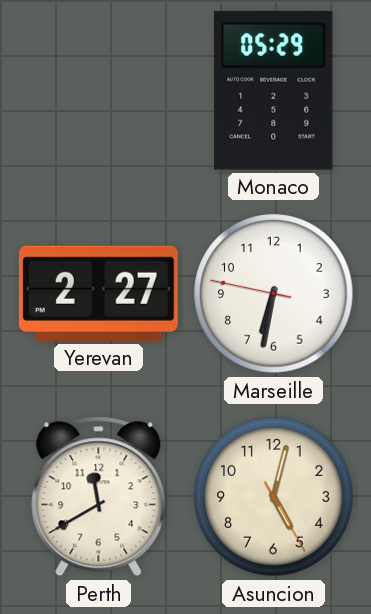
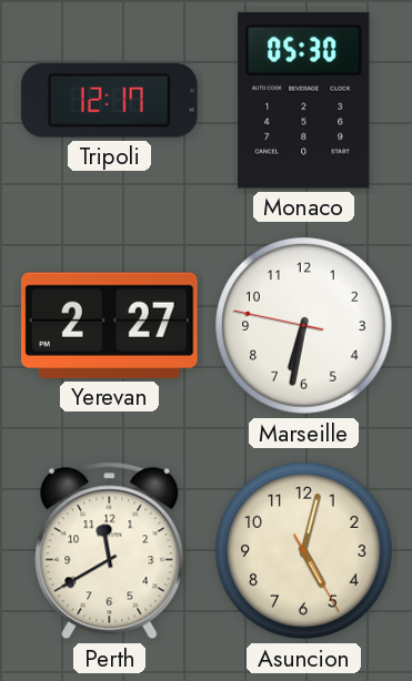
Tripoli: none -> 12:17
Monaco: 05:29 -> 05:30
